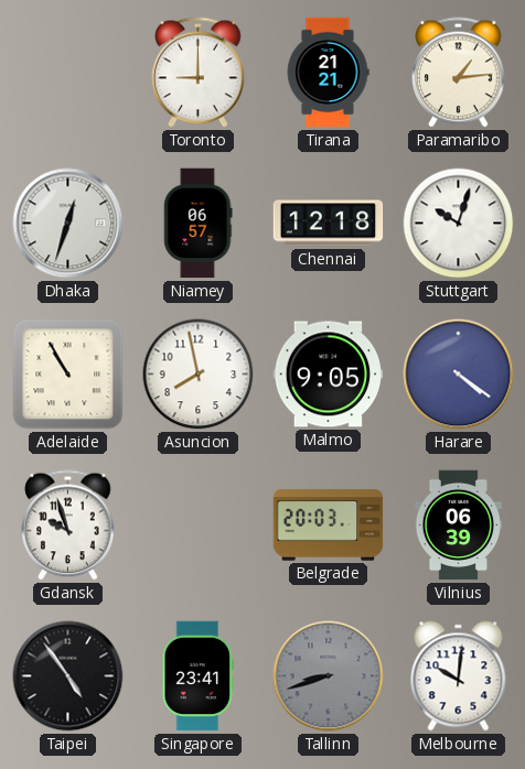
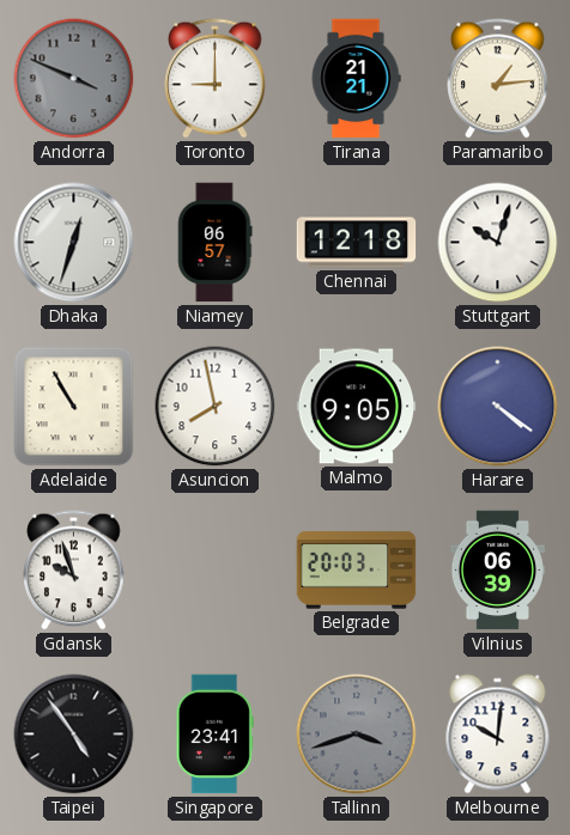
Andorra: none -> 3:49
Tallinn: 8:42 -> 3:42
